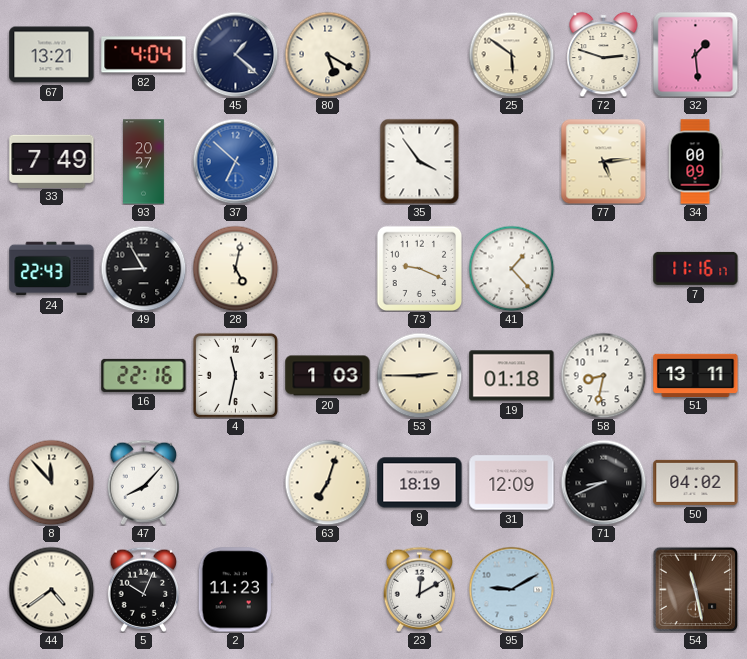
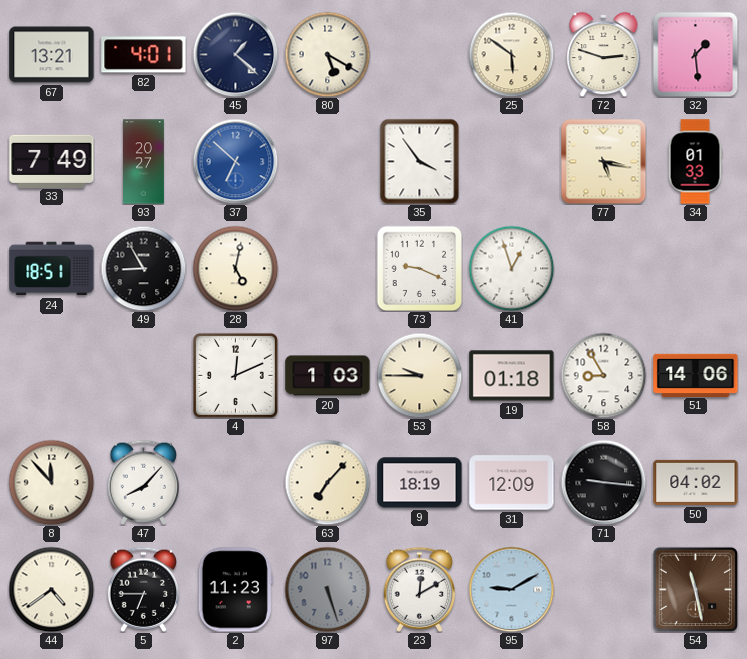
82: 4:04 -> 4:01
77: 5:14 -> 5:17
34: 00:09 -> 01:33
24: 22:43 -> 18:51
41: 1:23 -> 12:57
7: 11:16 -> none
16: 22:16 -> none
4: 11:32 -> 12:11
53: 2:45 -> 9:45
58: 8:32 -> 8:55
51: 13:11 -> 14:06
63: 7:03 -> 7:07
71: 8:41 -> 9:16
5: 10:04 -> 6:45
97: none -> 5:27
